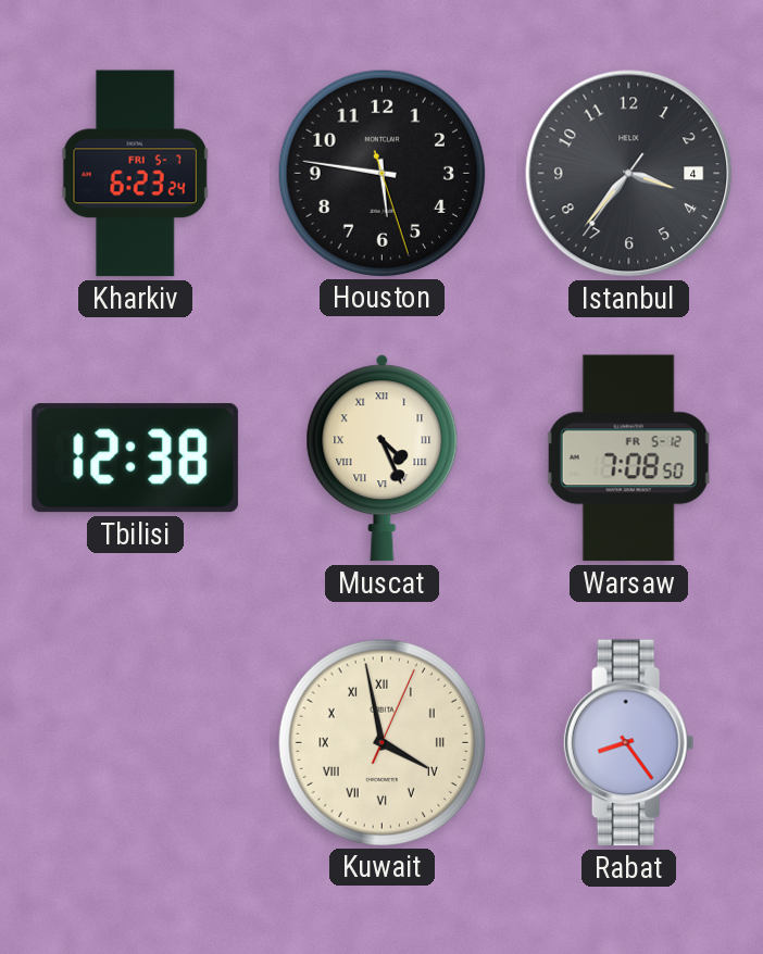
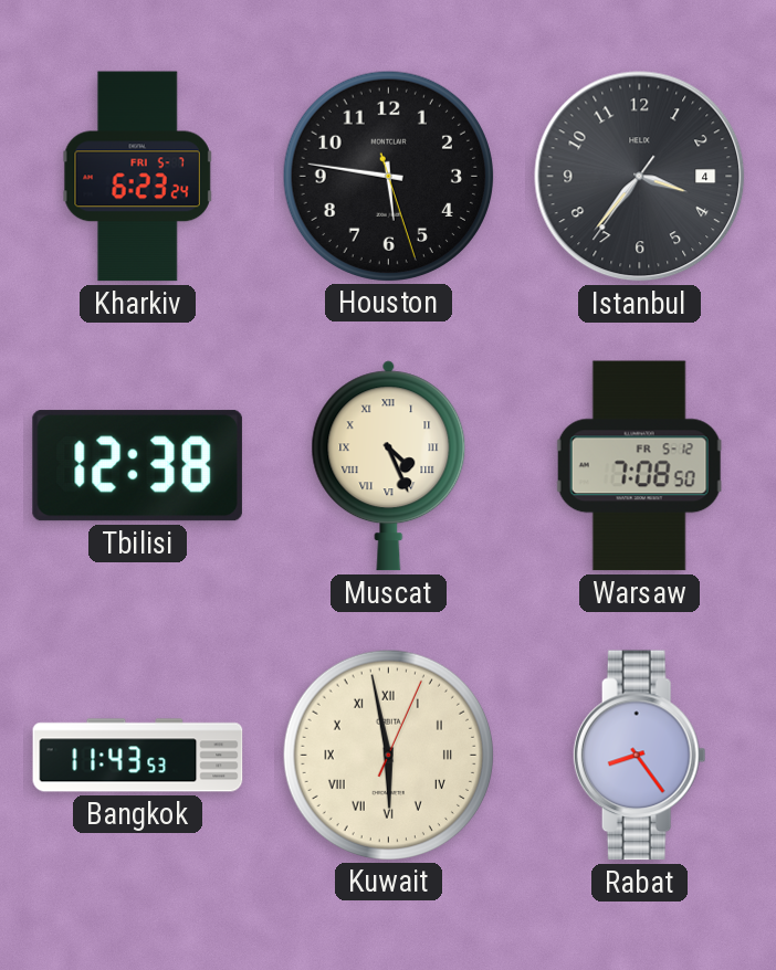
Bangkok: none -> 11:43
Kuwait: 3:58 -> 5:58
